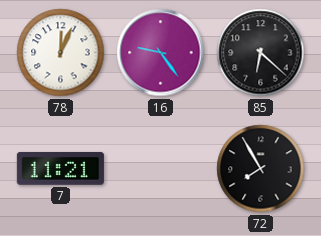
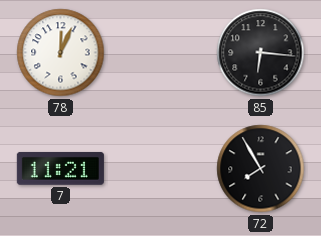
16: 9:24 -> none
85: 6:22 -> 6:16
